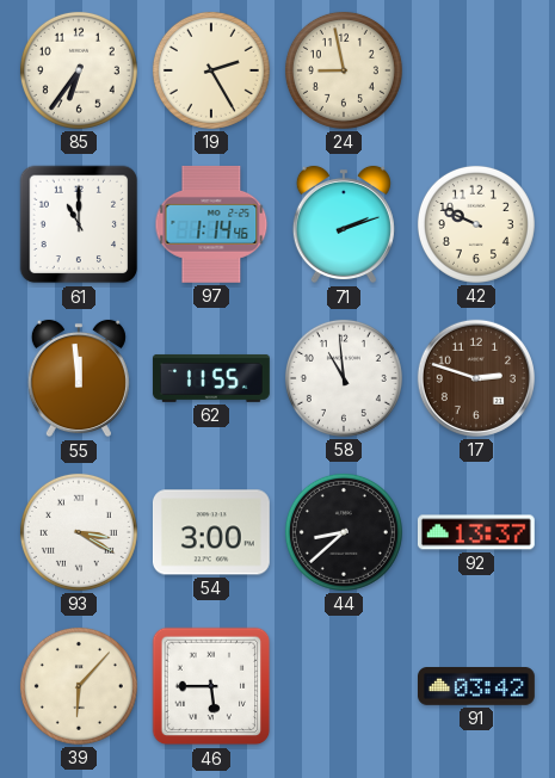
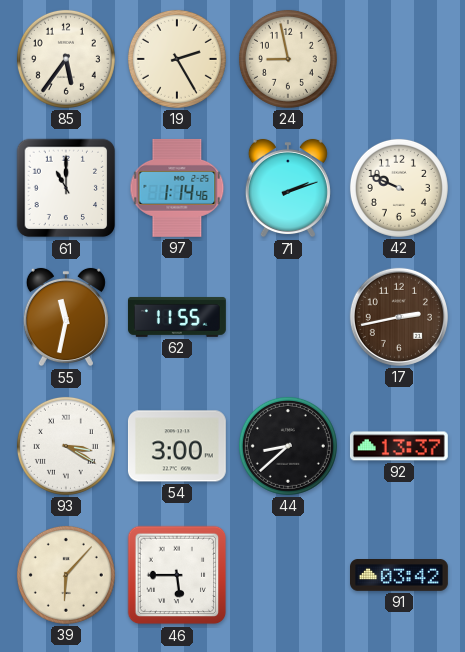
85: 6:36 -> 5:36
55: 11:59 -> 11:32
58: 10:59 -> none
17: 2:48 -> 2:43
